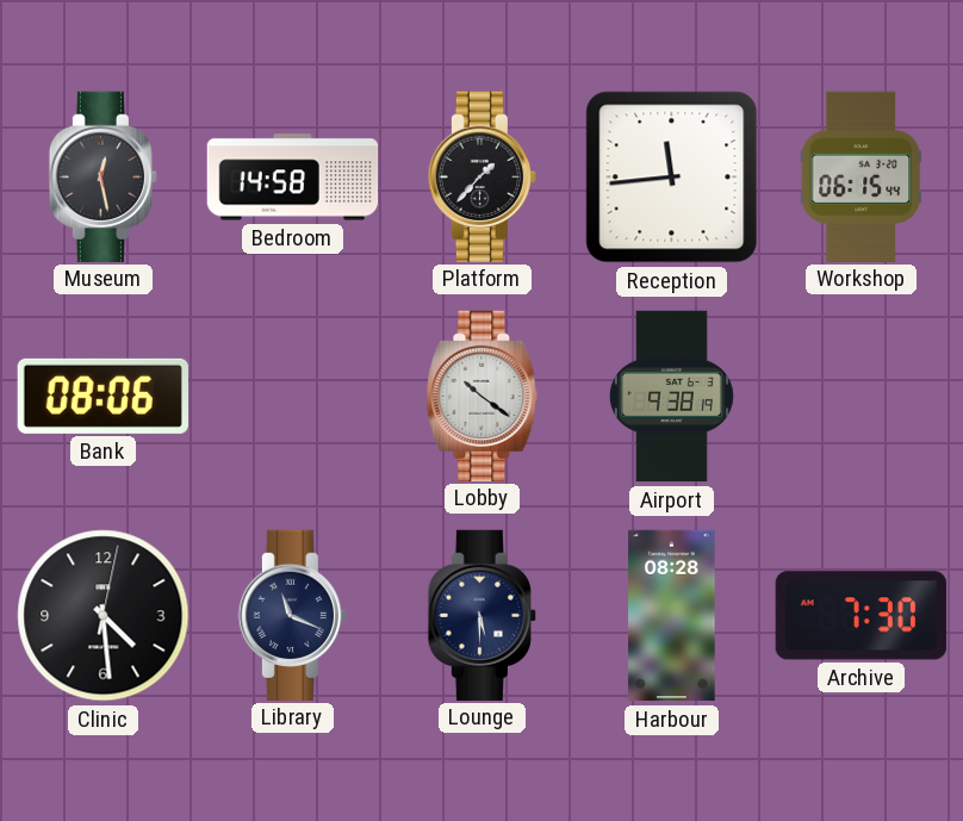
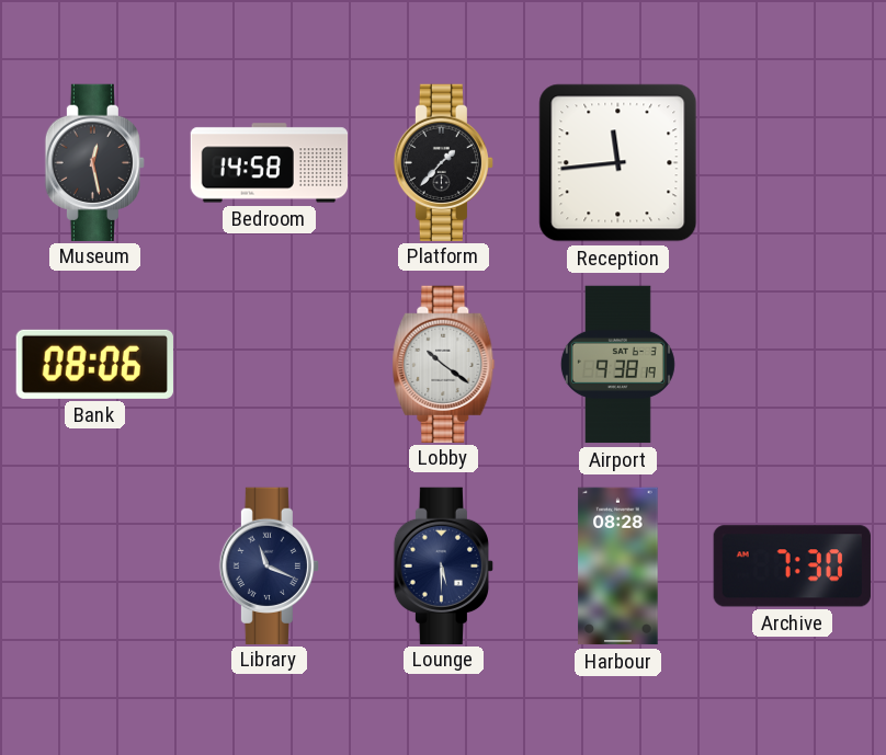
Workshop: 06:15 -> none
Clinic: 4:29 -> none
